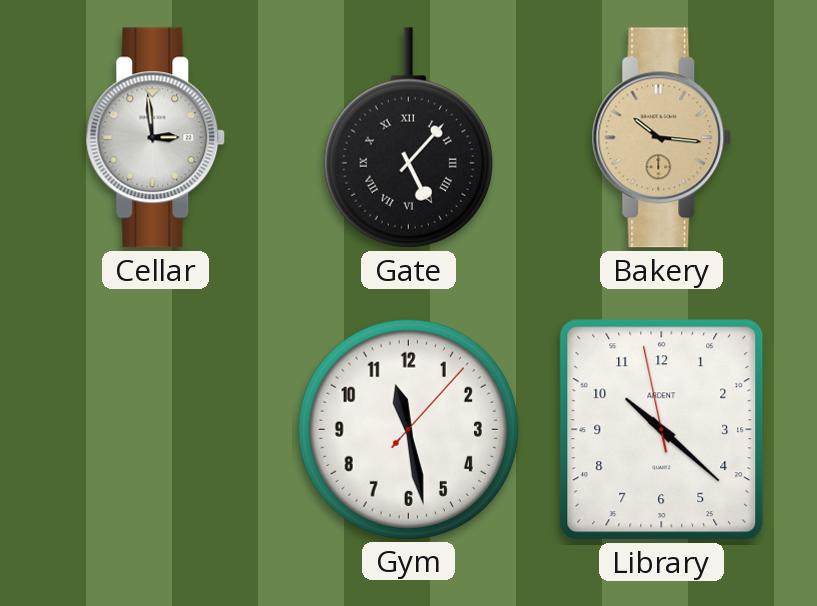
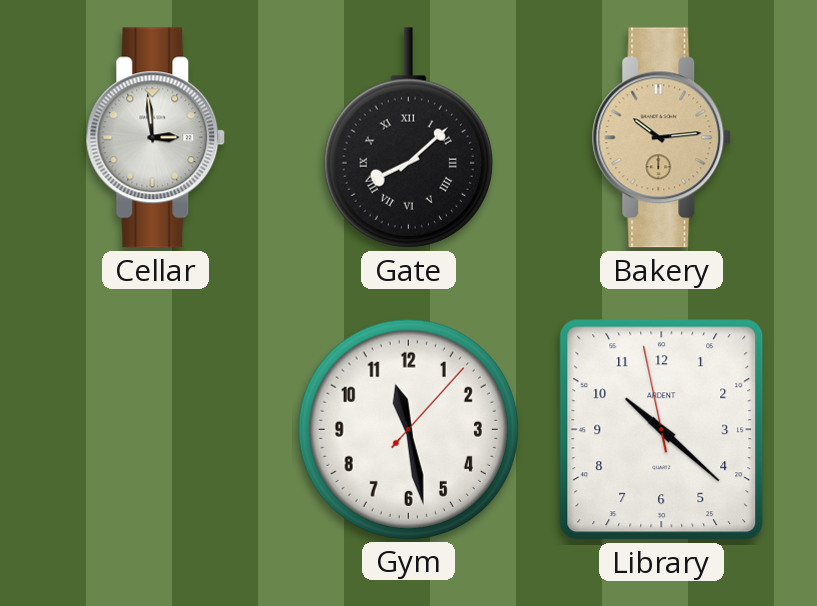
Gate: 5:07 -> 8:08
Bakery: 10:16 -> 10:14
